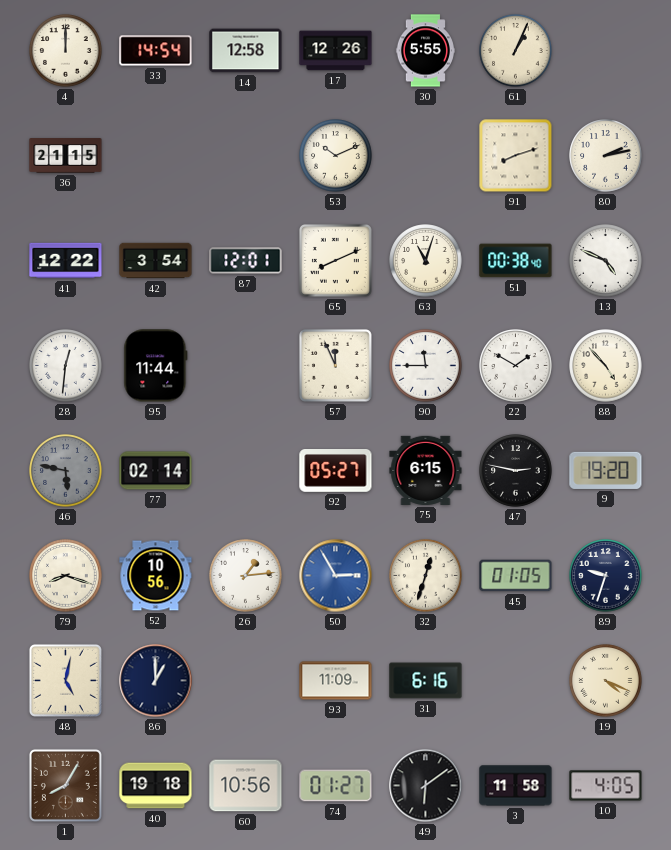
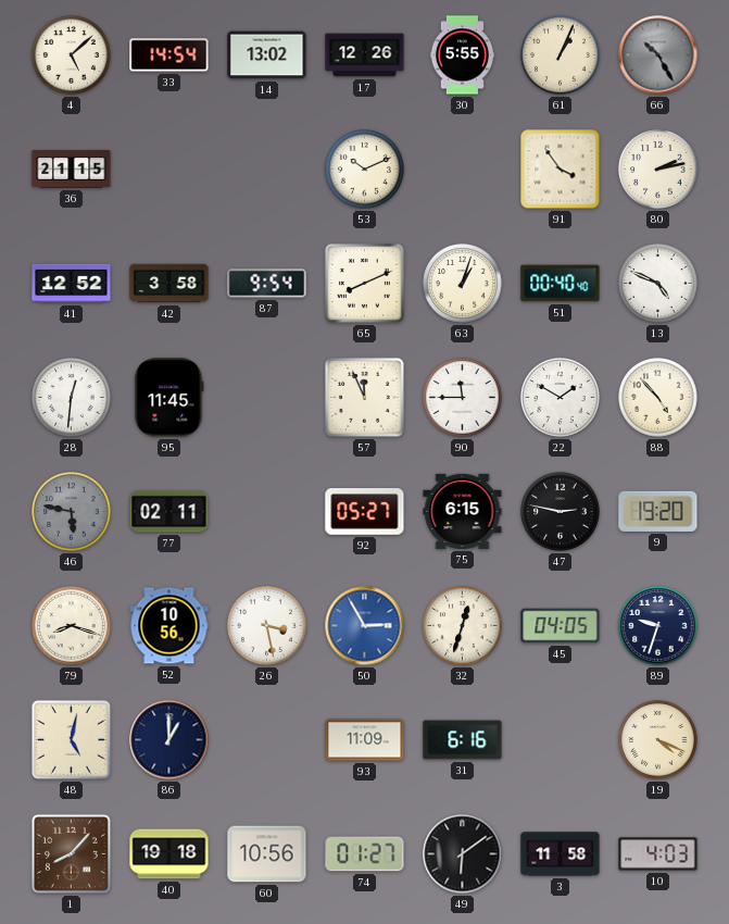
4: 12:00 -> 5:08
14: 12:58 -> 13:02
66: none -> 10:25
91: 8:12 -> 3:54
41: 12:22 -> 12:52
42: 3:54 -> 3:58
87: 12:01 -> 9:54
63: 11:03 -> 1:03
51: 00:38 -> 00:40
95: 11:44 -> 11:45
77: 02:14 -> 02:11
26: 1:14 -> 3:28
45: 01:05 -> 04:05
1: 8:05 -> 8:07
10: 4:05 -> 4:03
